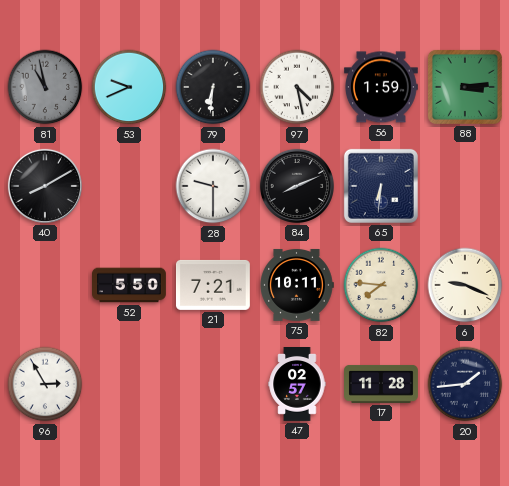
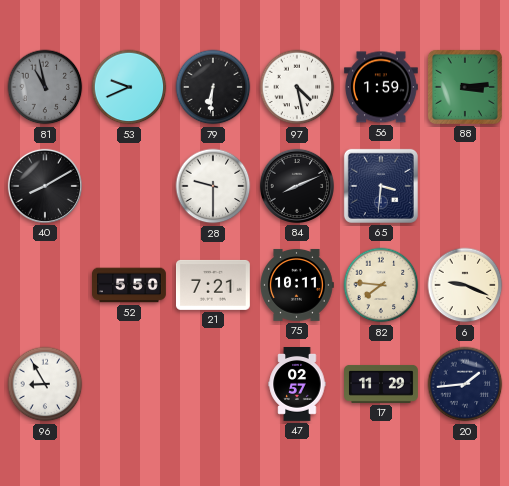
65: 6:31 -> 3:31
96: 2:55 -> 8:55
17: 11:28 -> 11:29
